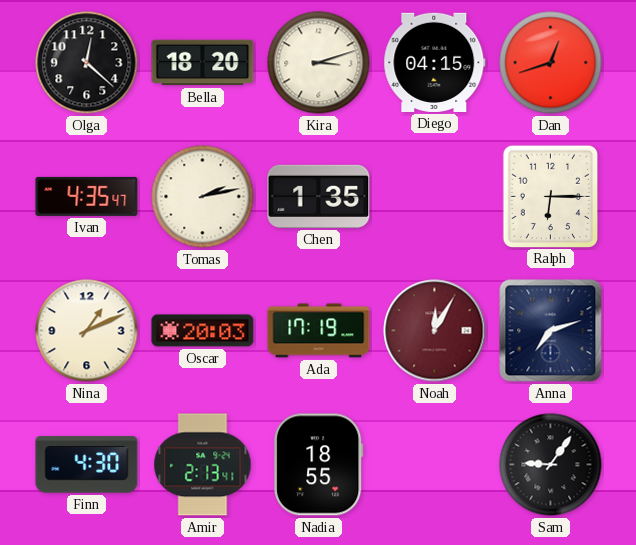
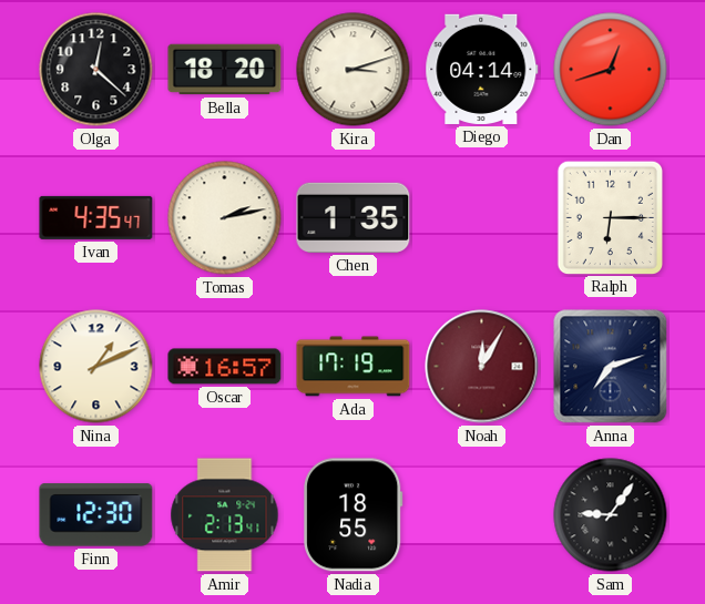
Diego: 04:15 -> 04:14
Oscar: 20:03 -> 16:57
Finn: 4:30 -> 12:30
